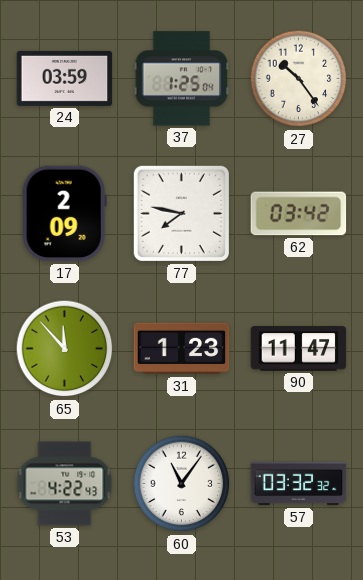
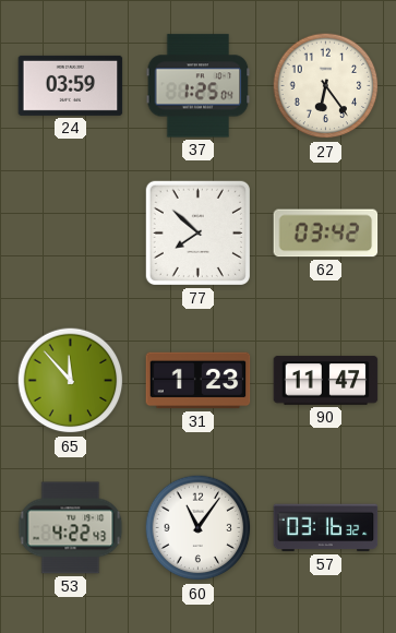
27: 10:24 -> 6:24
17: 2:09 -> none
77: 7:47 -> 7:52
57: 03:32 -> 03:16
